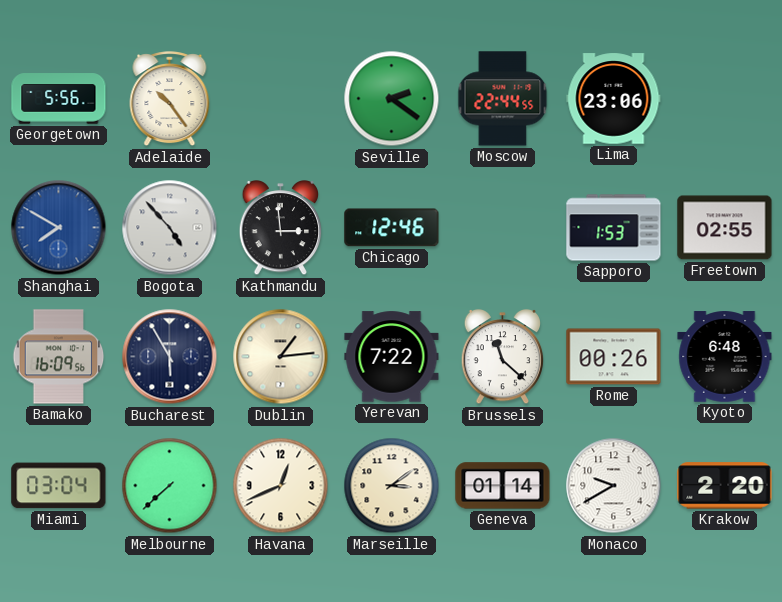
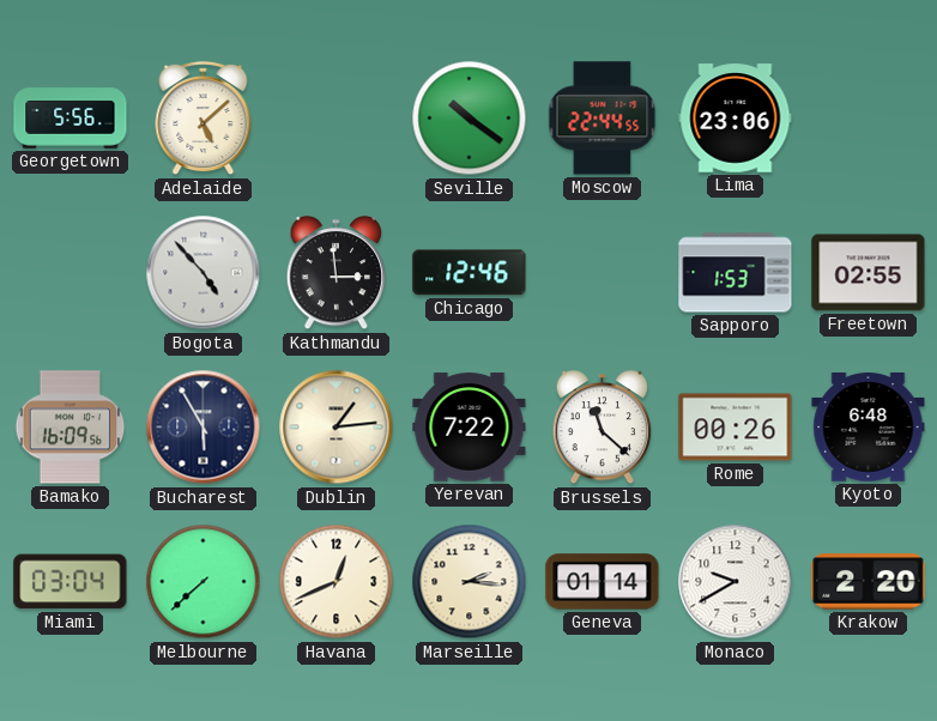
Adelaide: 10:24 -> 5:08
Seville: 2:21 -> 10:21
Shanghai: 7:50 -> none
Marseille: 3:09 -> 2:16
